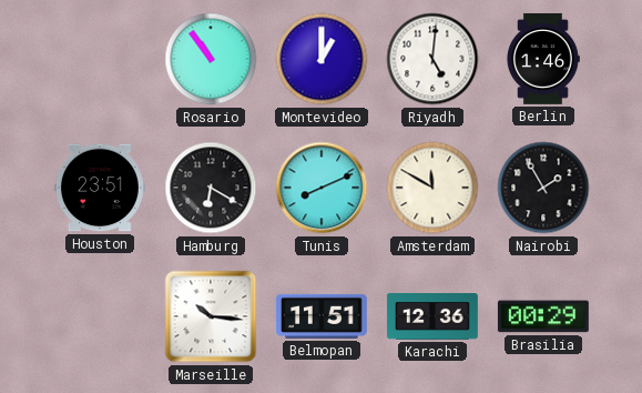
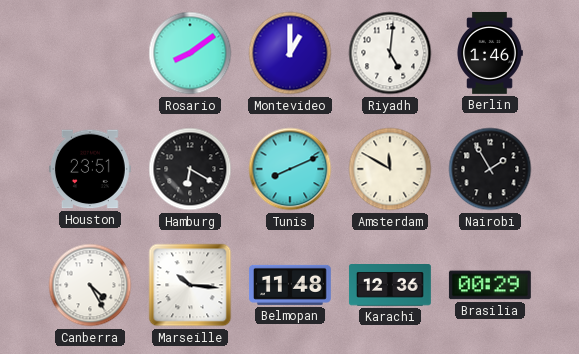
Rosario: 10:54 -> 8:09
Canberra: none -> 4:25
Belmopan: 11:51 -> 11:48
